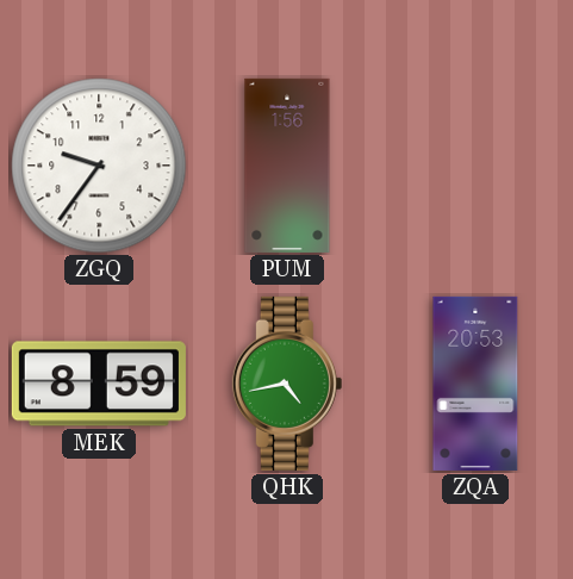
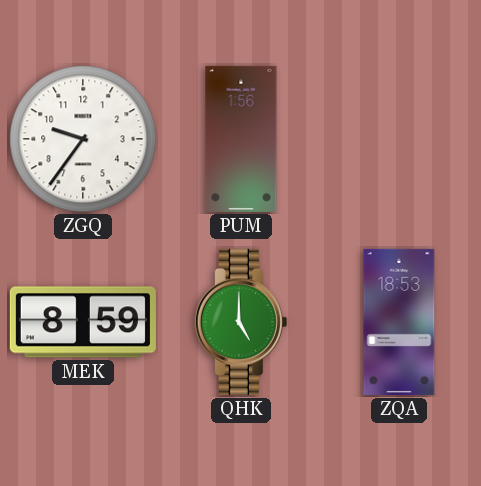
QHK: 4:43 -> 5:00
ZQA: 20:53 -> 18:53
